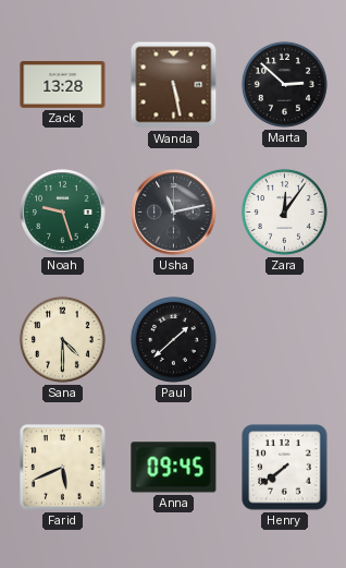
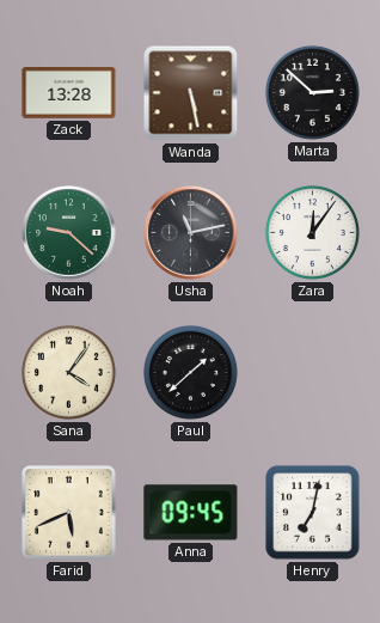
Noah: 9:27 -> 9:22
Sana: 4:30 -> 4:06
Henry: 7:39 -> 7:02
